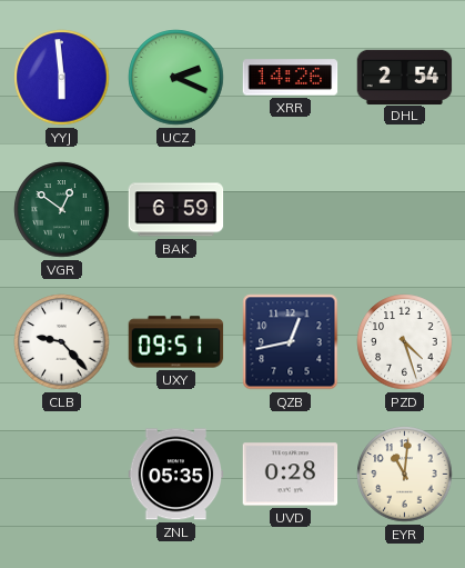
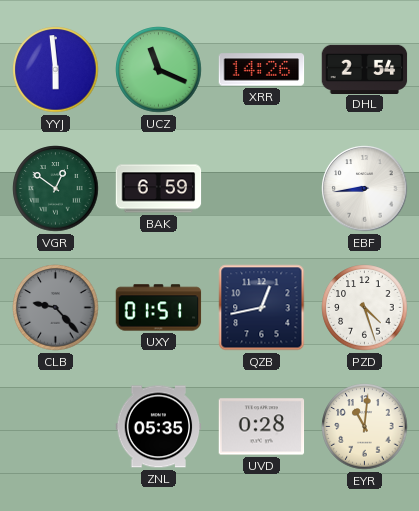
UCZ: 2:19 -> 11:19
EBF: none -> 8:44
CLB dial: white -> grey
UXY: 09:51 -> 01:51
